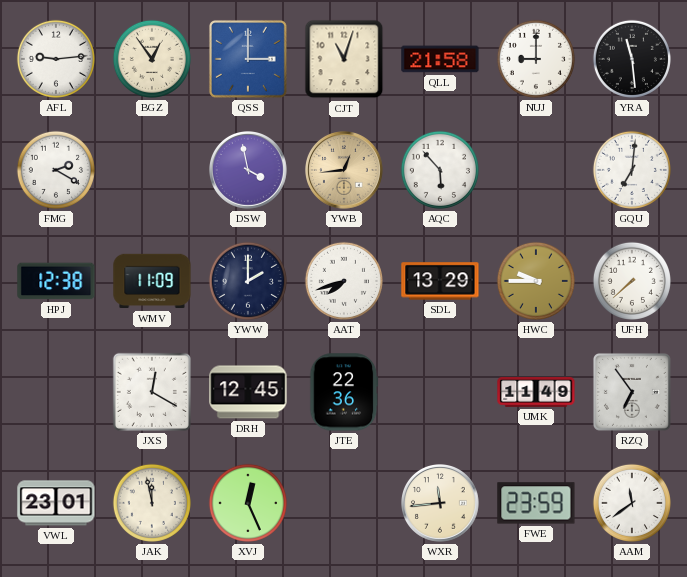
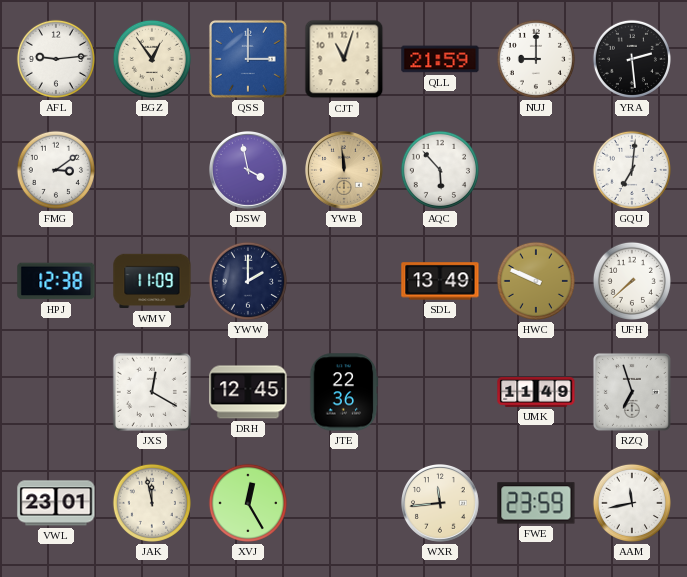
QLL: 21:58 -> 21:59
YRA: 11:29 -> 2:29
FMG: 2:20 -> 3:09
YWB: 12:44 -> 11:59
AAT: 7:42 -> none
SDL: 13:29 -> 13:49
HWC: 9:45 -> 9:49
RZQ: 6:54 -> 6:57
XVJ: 12:26 -> 12:25
AAM: 11:39 -> 11:43
